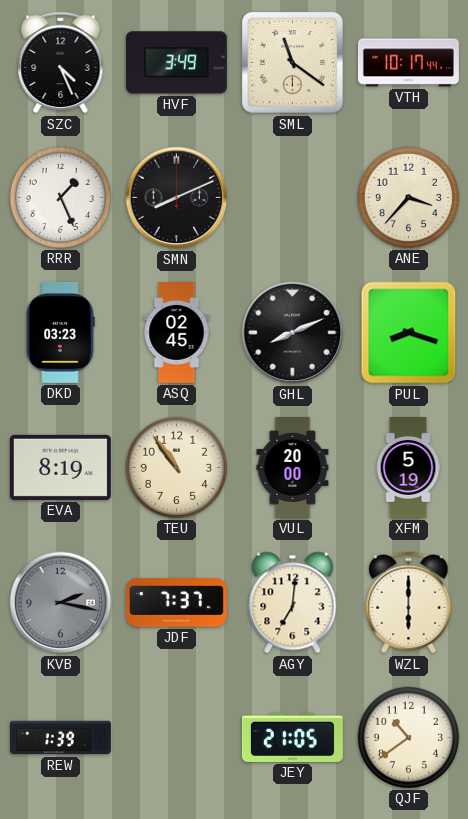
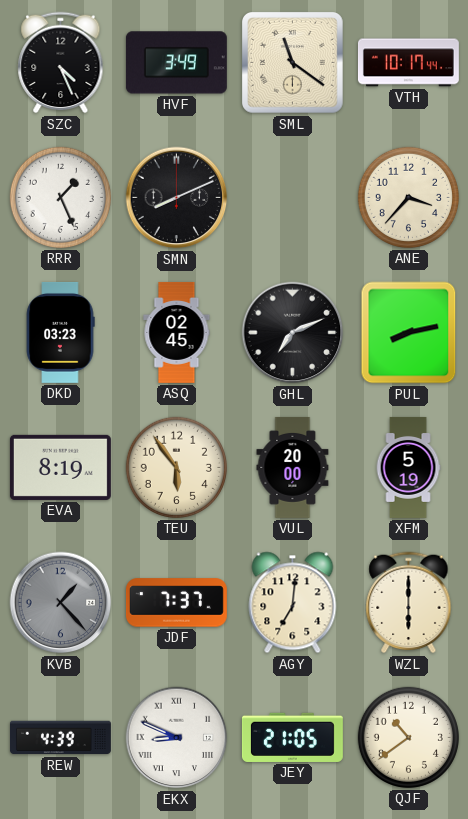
GHL: 8:11 -> 7:11
PUL: 8:18 -> 8:13
TEU: 10:54 -> 5:54
KVB: 2:17 -> 1:23
REW: 1:39 -> 4:39
EKX: none -> 8:49
